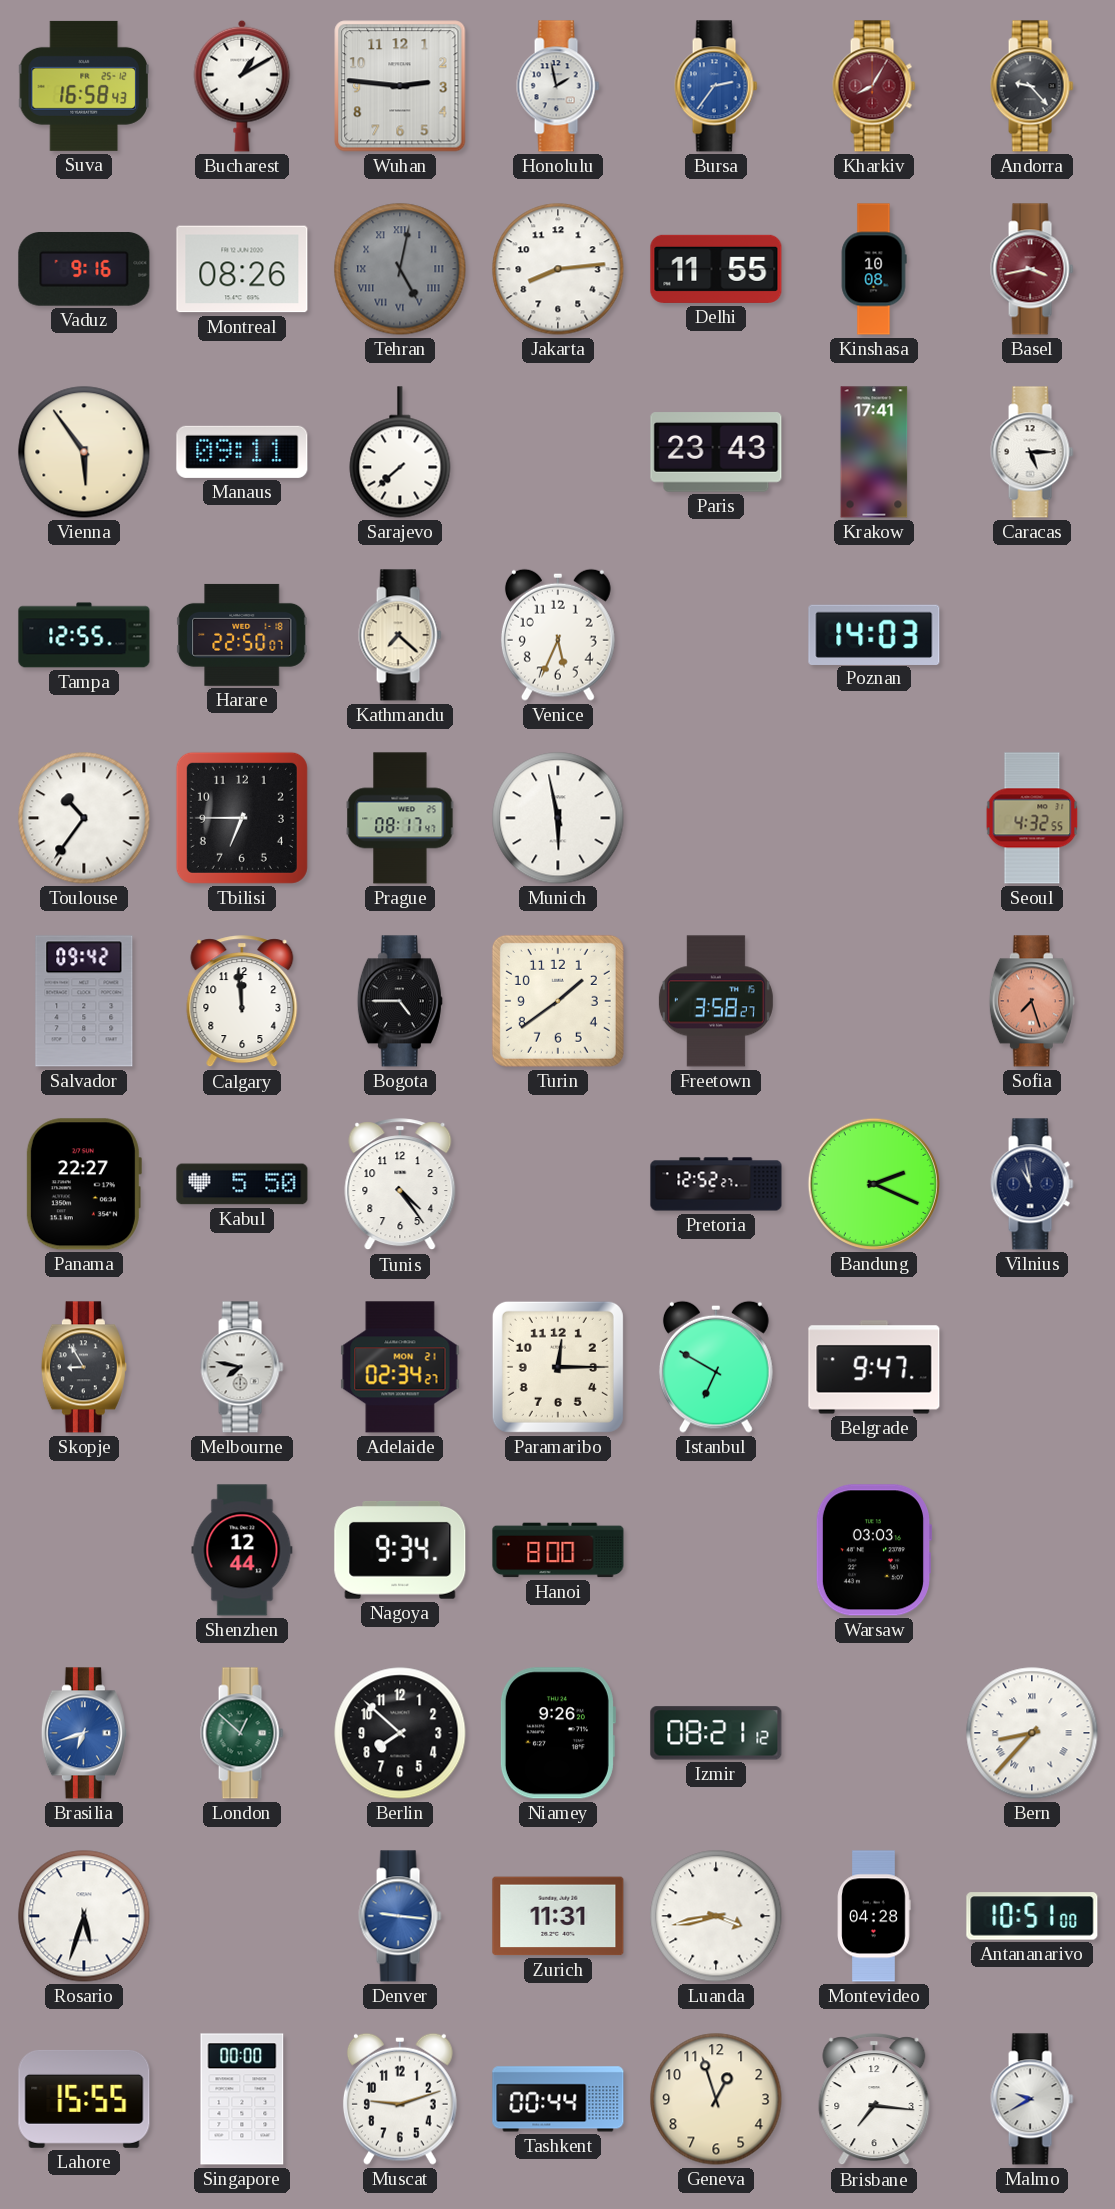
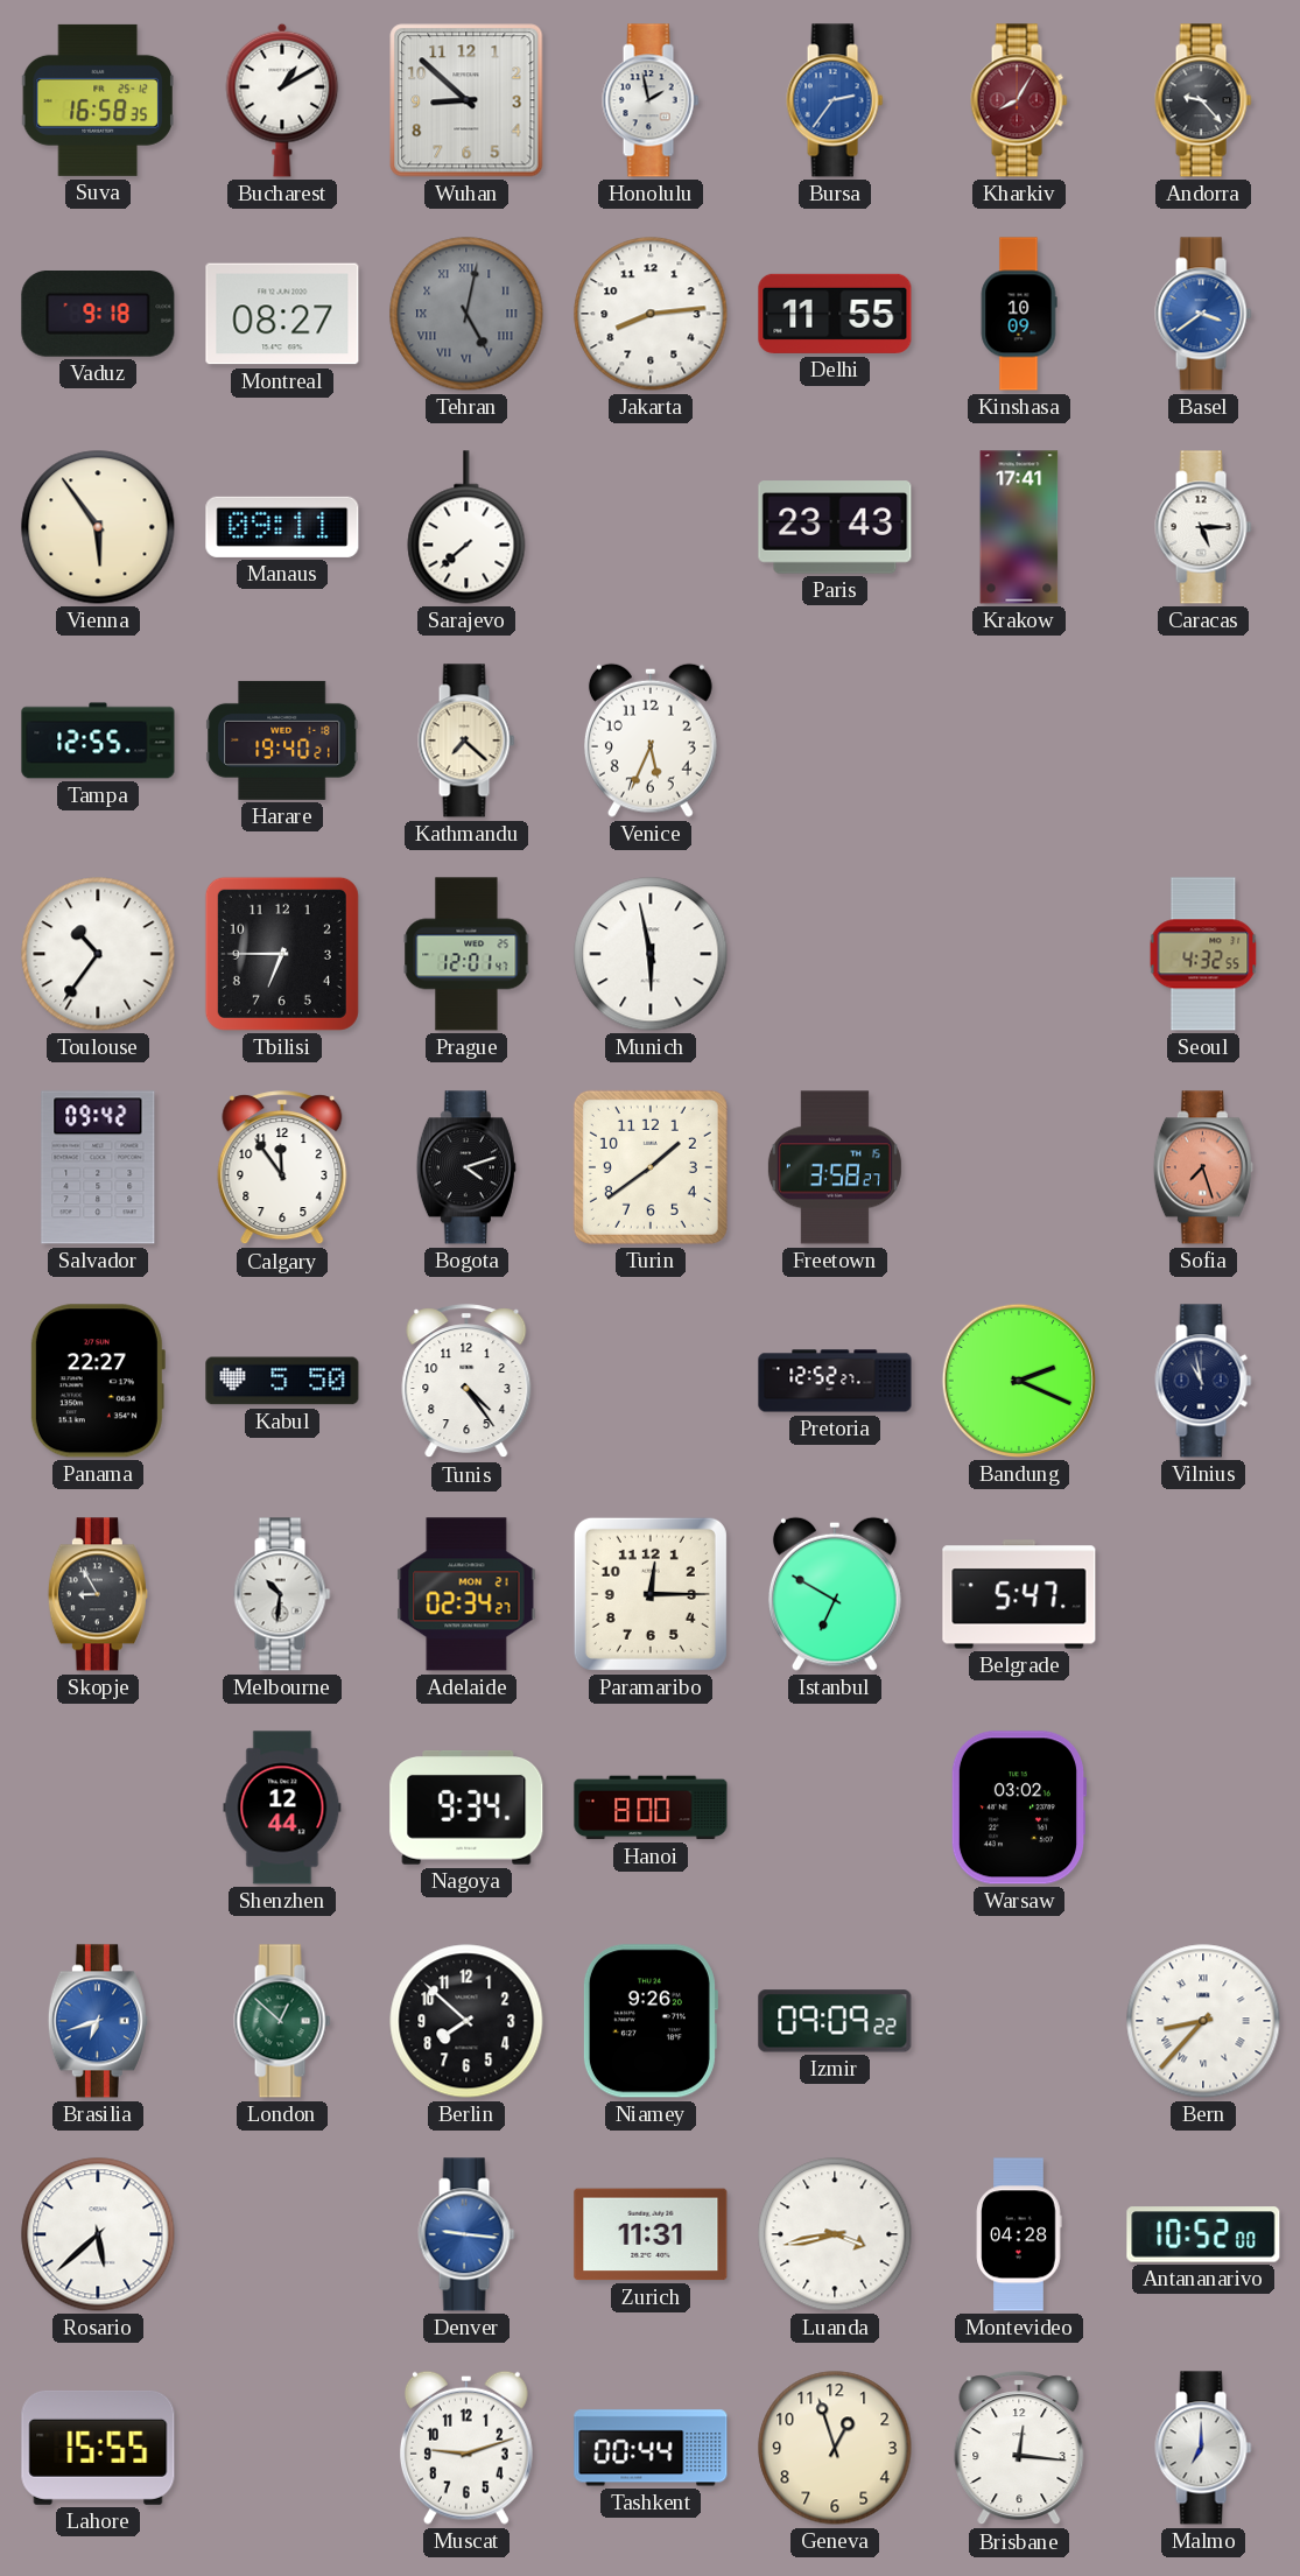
Suva: 16:58:43 -> 16:58:35
Wuhan: 2:46 -> 8:52
Vaduz: 9:16 -> 9:18
Montreal: 08:26 -> 08:27
Kinshasa: 10:08 -> 10:09
Basel: 3:43 -> 3:39
Basel dial: burgundy -> blue
Harare: 22:50 -> 19:40
Poznan: 14:03 -> none
Prague: 08:17 -> 12:01
Calgary: 11:59 -> 11:54
Bogota: 4:45 -> 4:12
Melbourne: 7:47 -> 10:31
Belgrade: 9:47 -> 5:47
Warsaw: 03:03 -> 03:02
Izmir: 08:21 -> 09:09
Rosario: 5:33 -> 5:38
Antananarivo: 10:51 -> 10:52
Singapore: 00:00 -> none
Brisbane: 7:16 -> 12:16
Malmo: 9:40 -> 7:00
